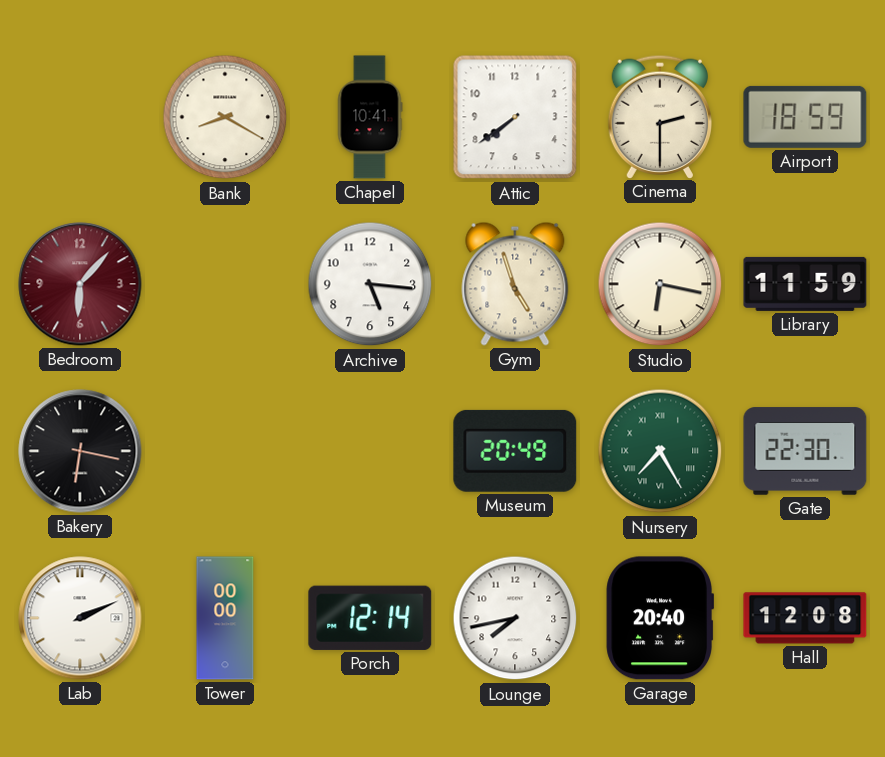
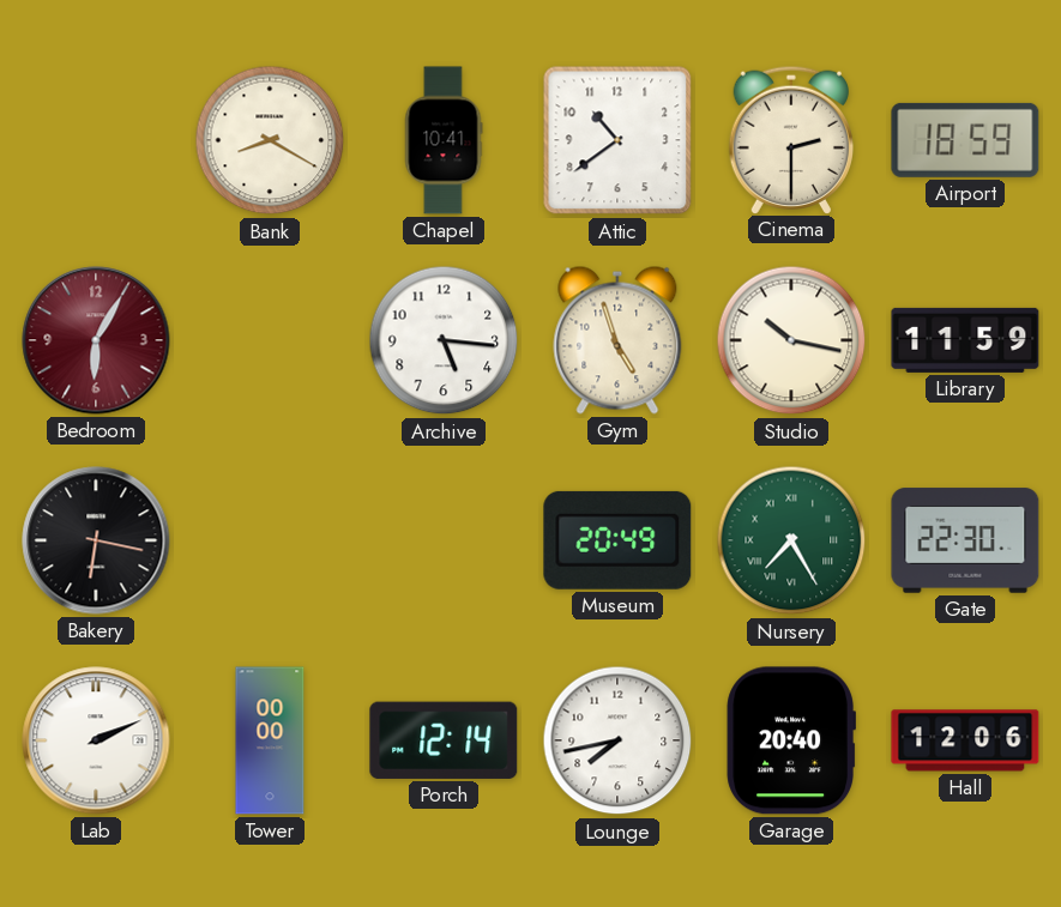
Attic: 7:39 -> 10:39
Bedroom: 6:07 -> 6:05
Studio: 6:17 -> 10:17
Hall: 12:08 -> 12:06
